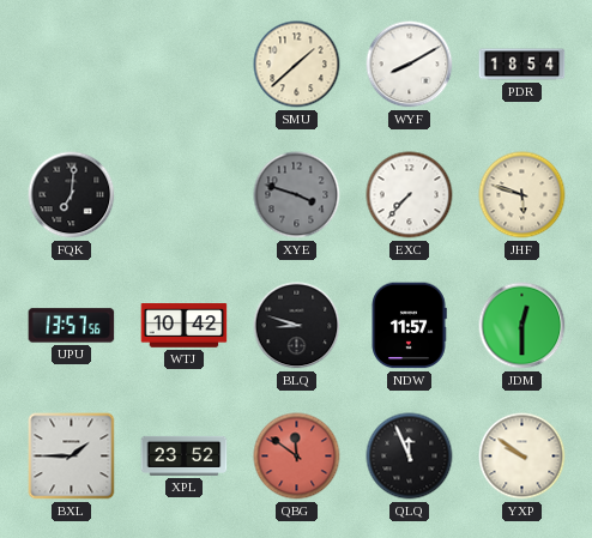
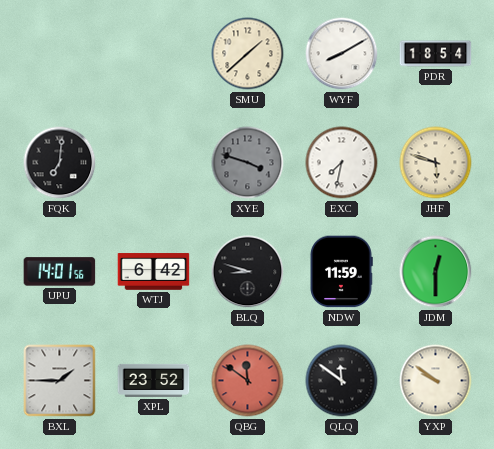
EXC: 7:37 -> 7:32
UPU: 13:57 -> 14:01
WTJ: 10:42 -> 6:42
NDW: 11:57 -> 11:59
QLQ: 11:56 -> 11:51
